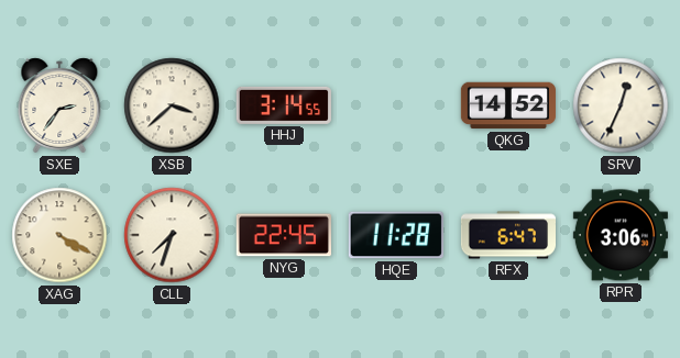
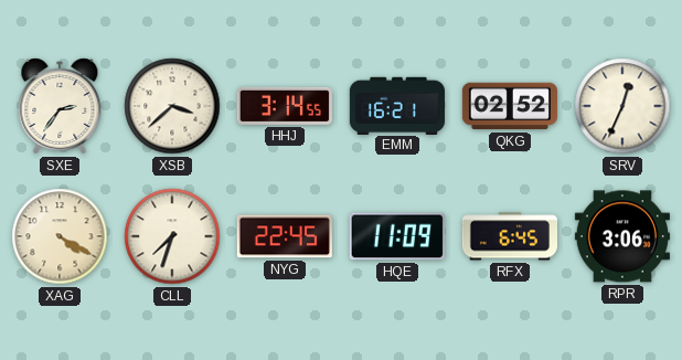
EMM: none -> 16:21
QKG: 14:52 -> 02:52
HQE: 11:28 -> 11:09
RFX: 6:47 -> 6:45
